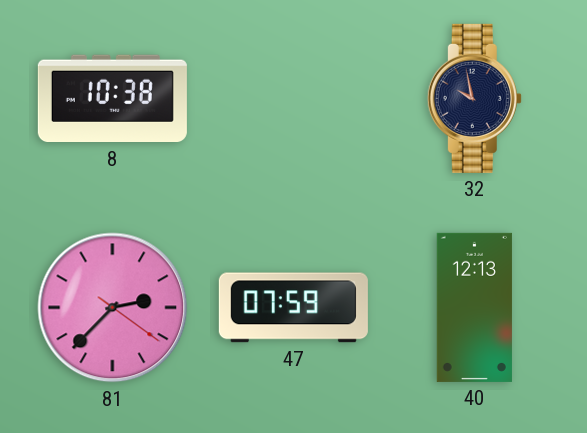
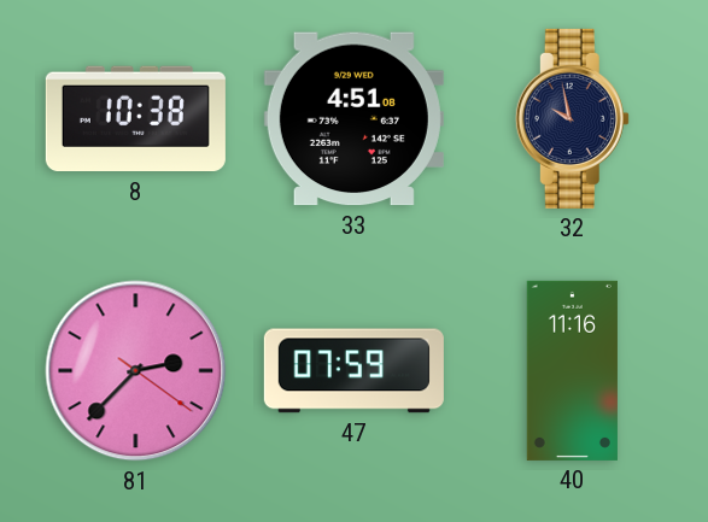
33: none -> 4:51
40: 12:13 -> 11:16
